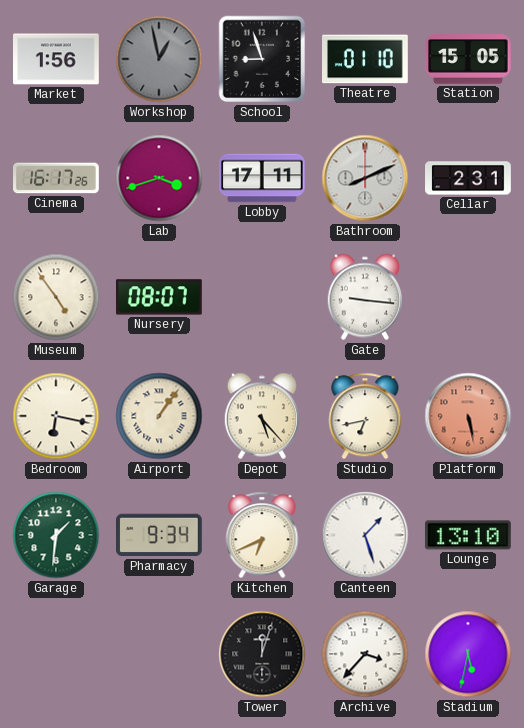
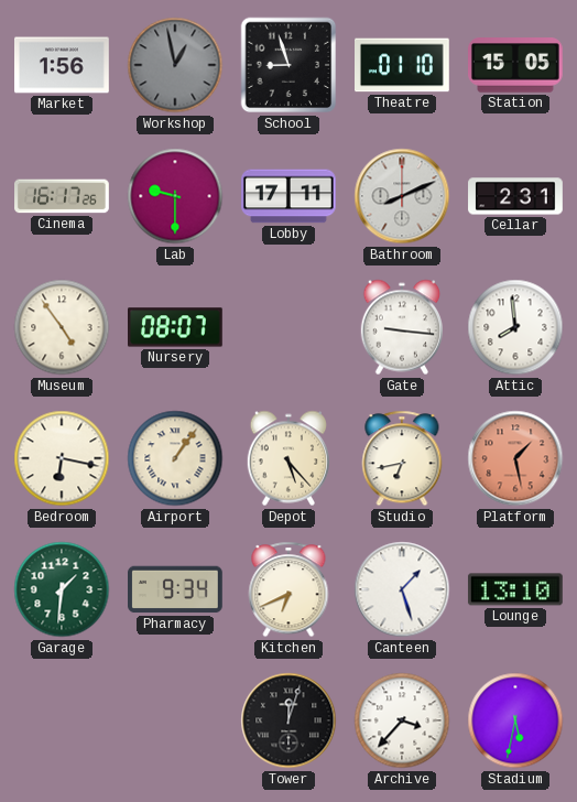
Lab: 3:42 -> 9:30
Attic: none -> 7:59
Platform: 5:28 -> 1:28
